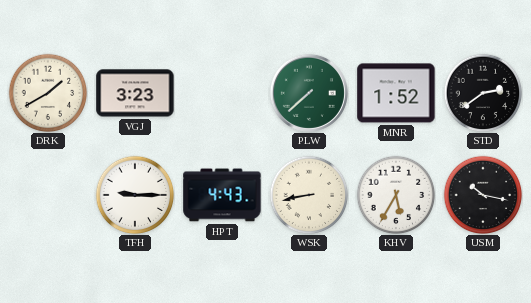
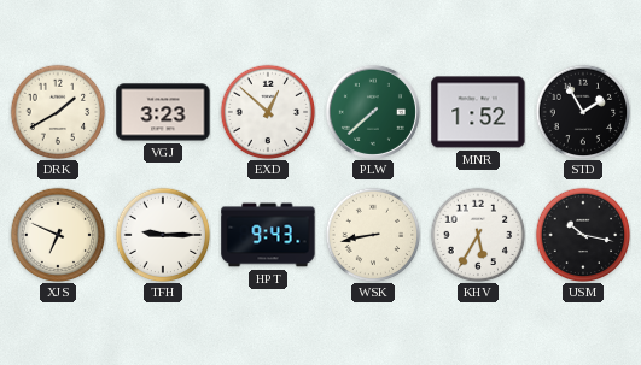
EXD: none -> 12:52
STD: 2:39 -> 1:55
XJS: none -> 6:49
HPT: 4:43 -> 9:43
